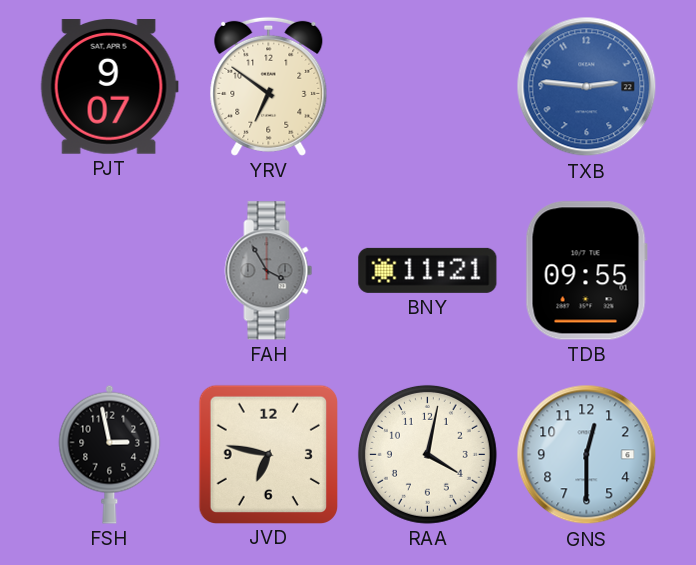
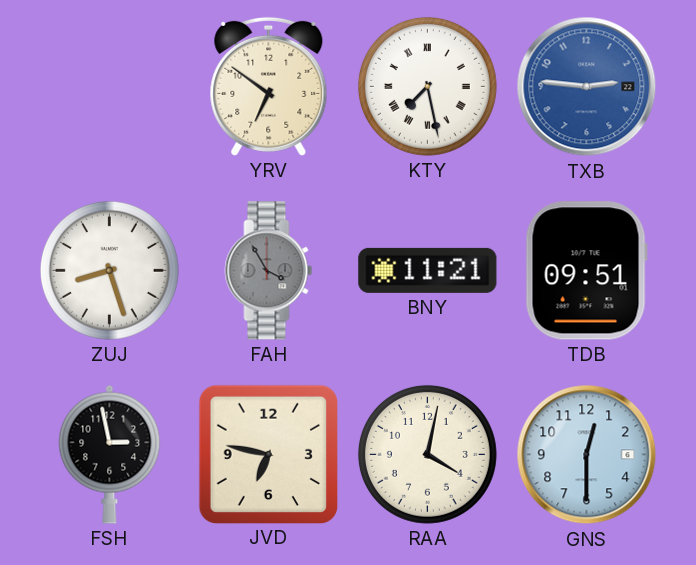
PJT: 9:07 -> none
KTY: none -> 7:28
ZUJ: none -> 8:27
TDB: 09:55 -> 09:51
